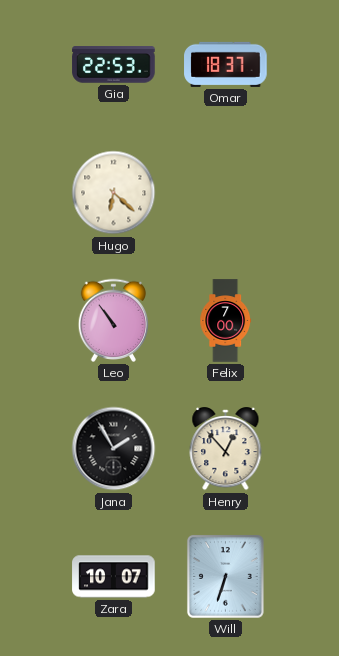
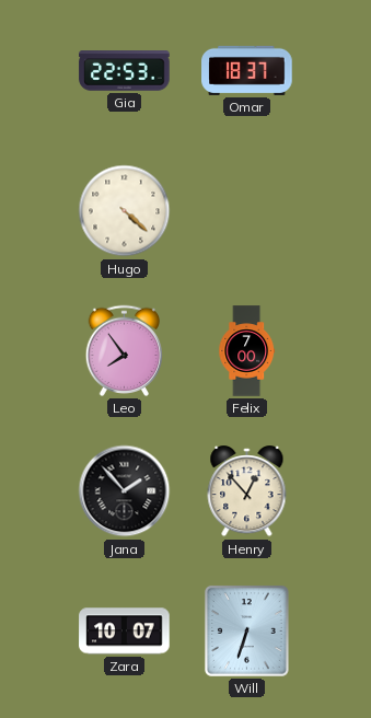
Hugo: 6:22 -> 4:22
Leo: 10:54 -> 7:54
Jana: 1:55 -> 1:53
